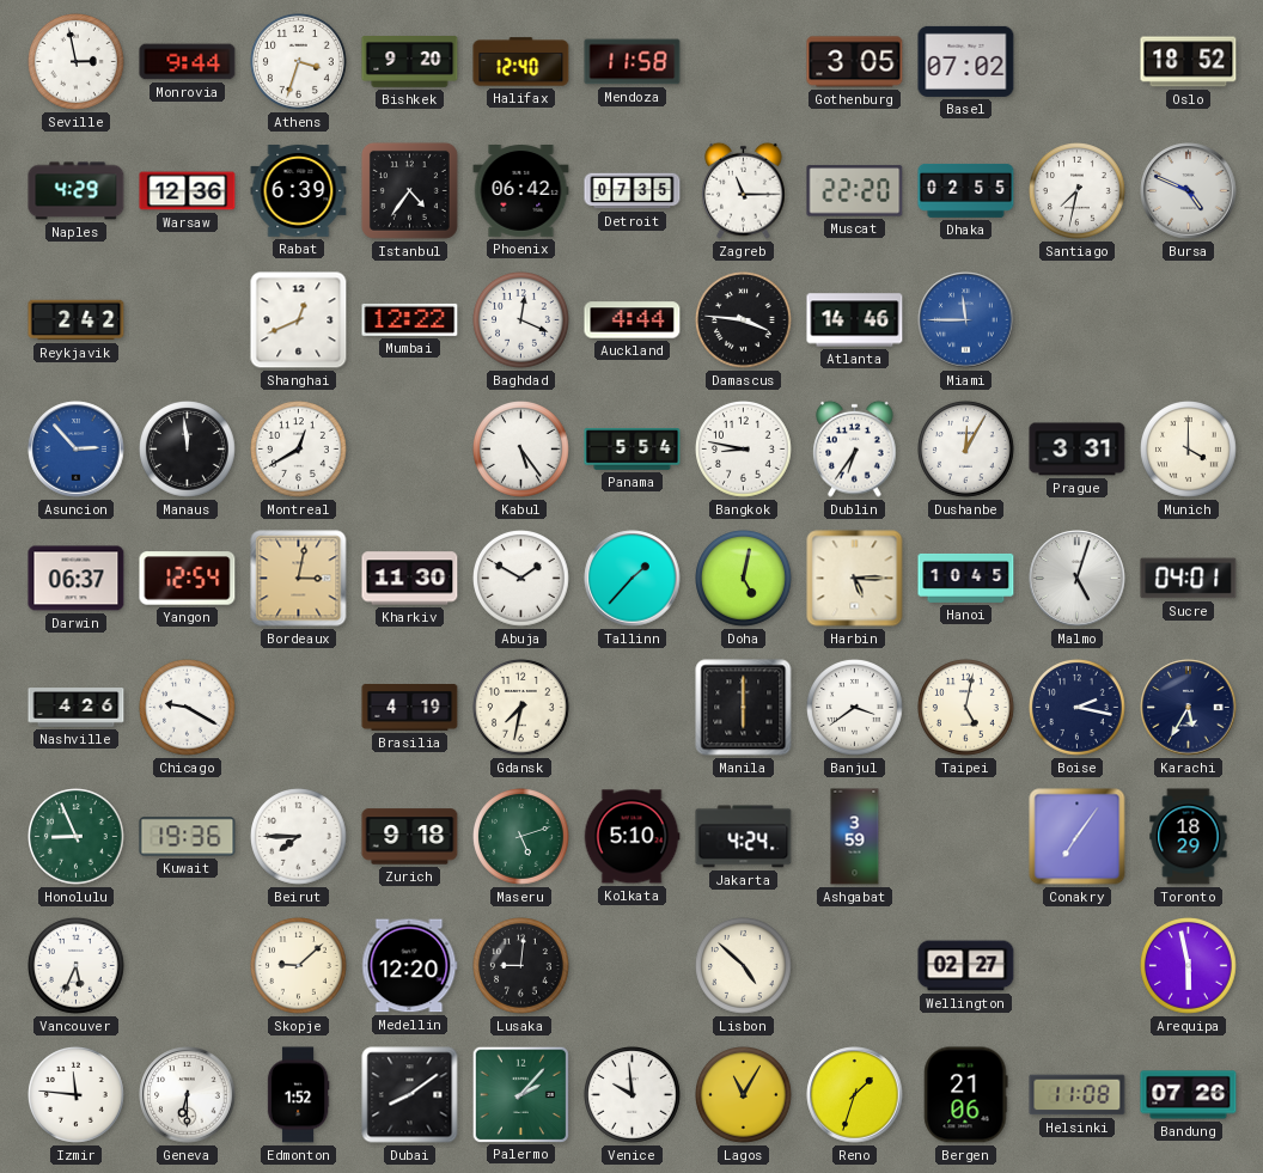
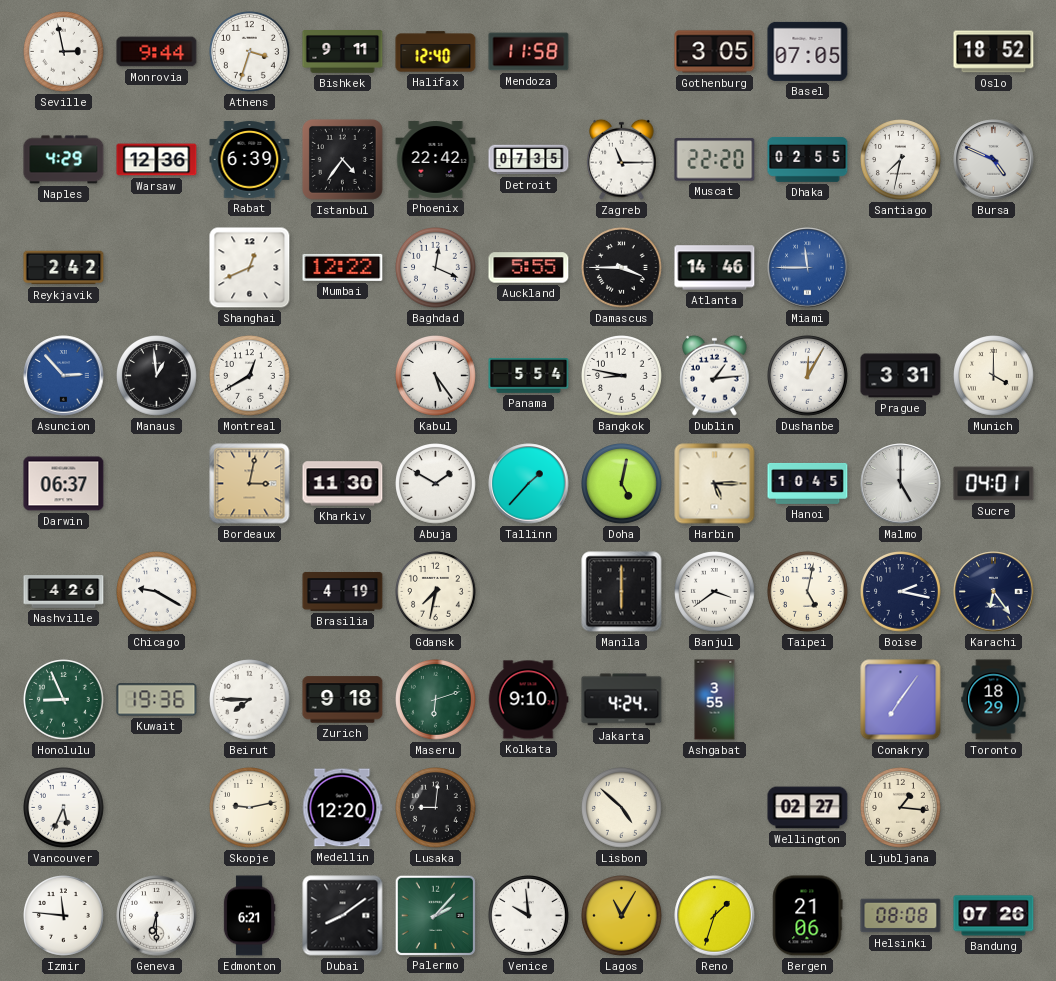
Bishkek: 9:20 -> 9:11
Basel: 07:02 -> 07:05
Phoenix: 06:42 -> 22:42
Auckland: 4:44 -> 5:55
Damascus: 3:46 -> 3:45
Manaus: 11:59 -> 12:59
Dublin: 6:36 -> 1:14
Yangon: 12:54 -> none
Malmo: 5:03 -> 5:00
Karachi: 5:35 -> 6:24
Maseru: 5:12 -> 6:12
Kolkata: 5:10 -> 9:10
Ashgabat: 3:59 -> 3:55
Skopje: 9:08 -> 9:13
Ljubljana: none -> 1:16
Arequipa: 5:58 -> none
Edmonton: 1:52 -> 6:21
Helsinki: 11:08 -> 08:08
